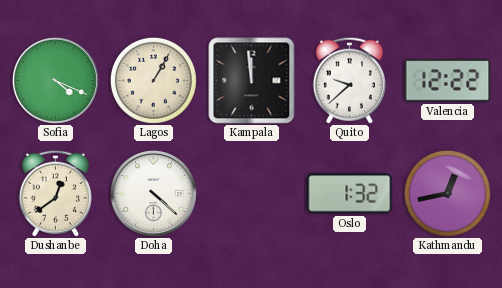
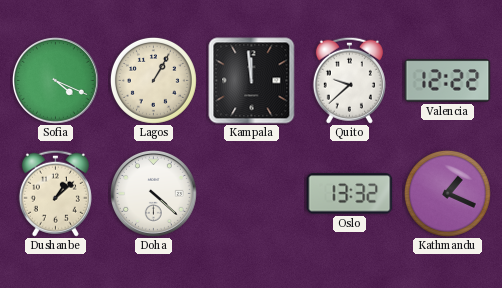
Dushanbe: 12:39 -> 1:08
Oslo: 1:32 -> 13:32
Kathmandu: 12:43 -> 1:19
